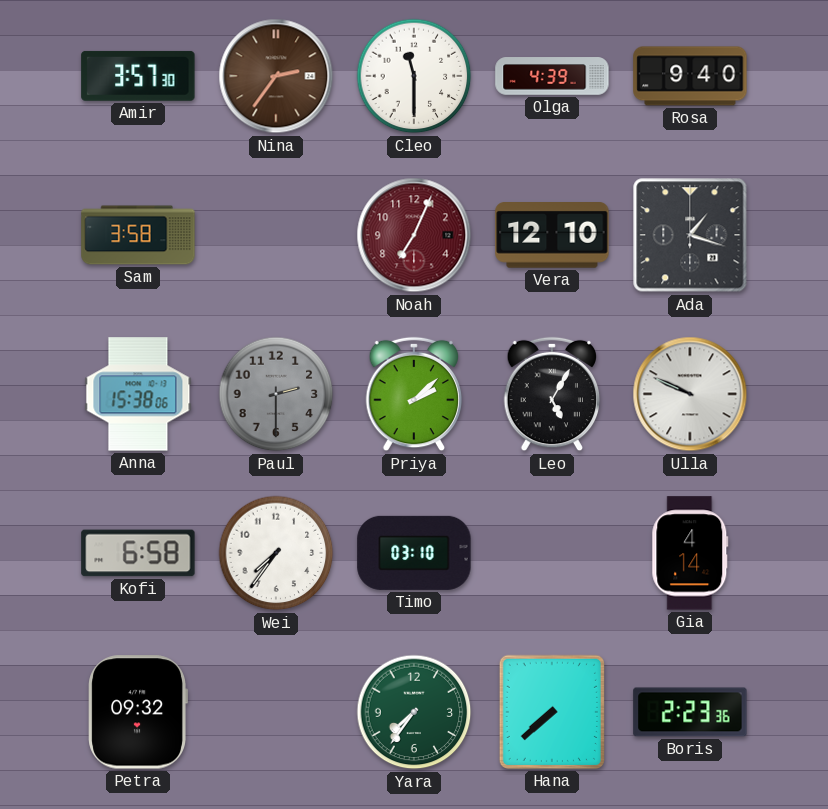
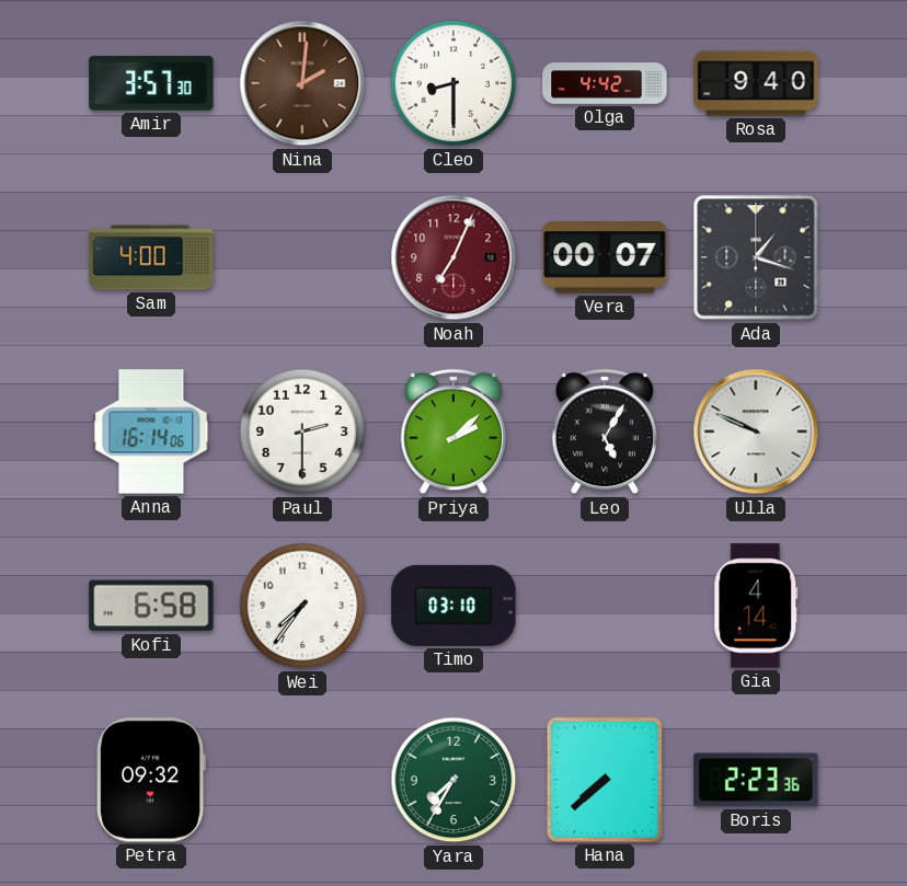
Nina: 2:36 -> 2:01
Cleo: 11:30 -> 8:30
Olga: 4:39 -> 4:42
Sam: 3:58 -> 4:00
Vera: 12:10 -> 00:07
Anna: 15:38 -> 16:14
Paul dial: grey -> white
Yara: 7:36 -> 7:35
